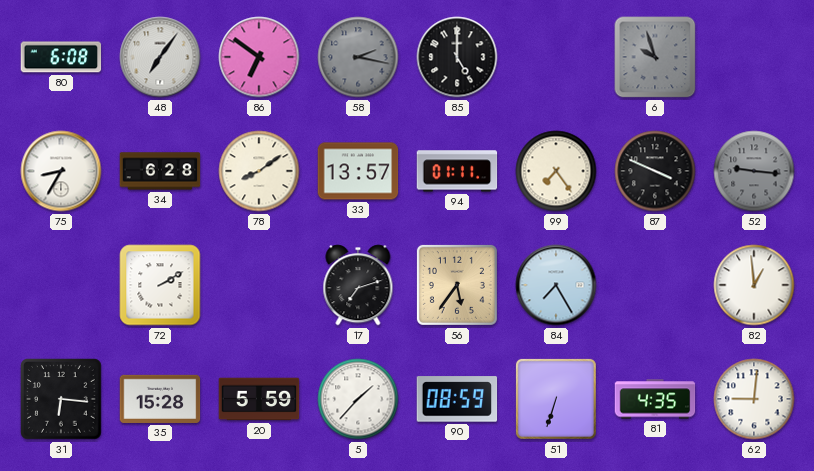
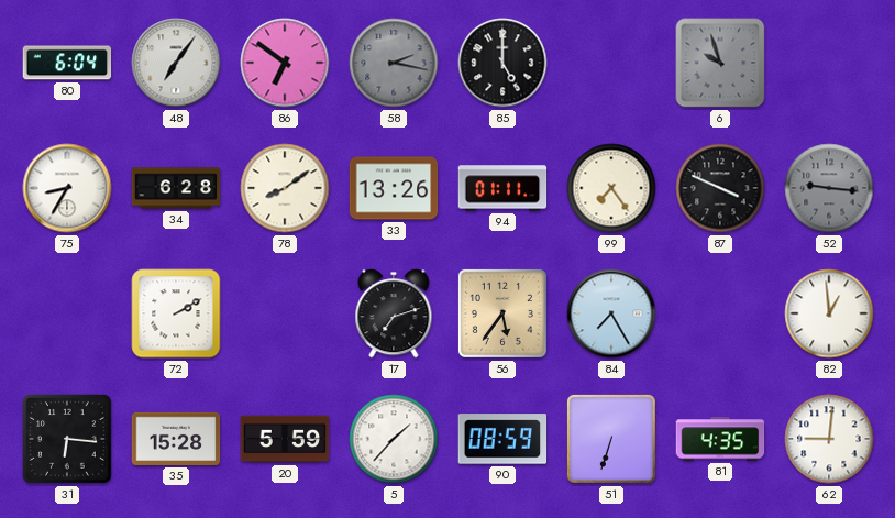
80: 6:08 -> 6:04
33: 13:57 -> 13:26
